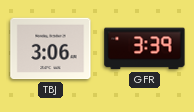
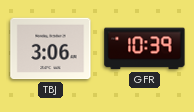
GFR: 3:39 -> 10:39
